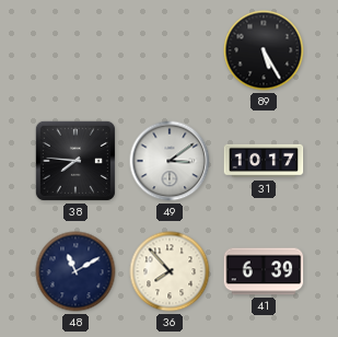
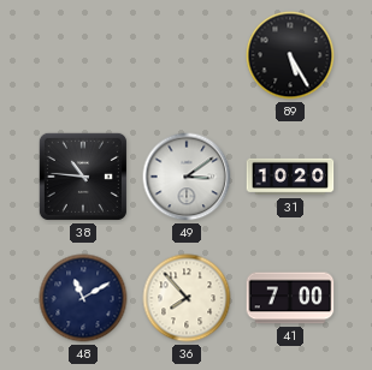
38: 7:46 -> 10:46
31: 10:17 -> 10:20
41: 6:39 -> 7:00
